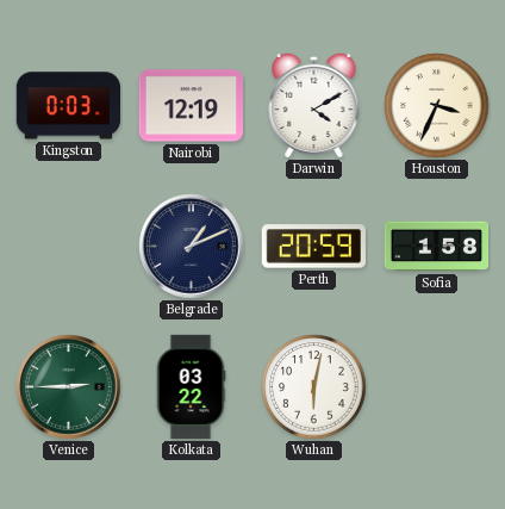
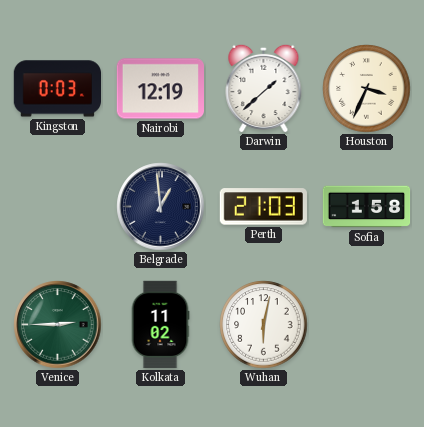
Darwin: 4:10 -> 1:38
Belgrade: 1:11 -> 12:59
Perth: 20:59 -> 21:03
Kolkata: 03:22 -> 11:02
